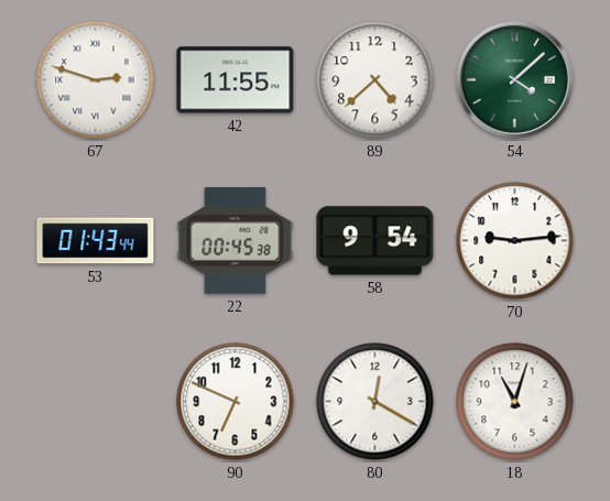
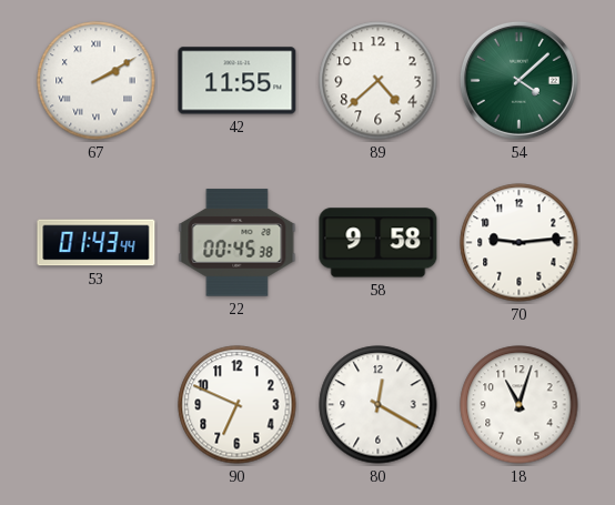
67: 2:48 -> 2:10
58: 9:54 -> 9:58
